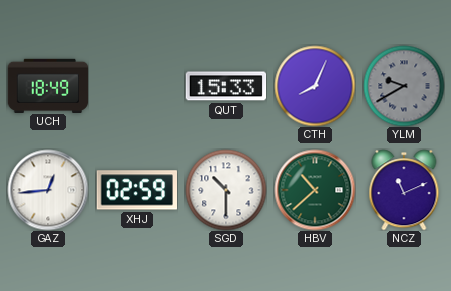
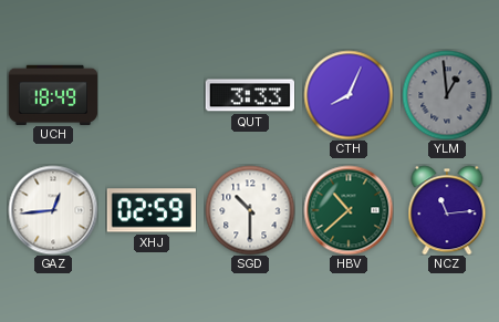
QUT: 15:33 -> 3:33
YLM: 9:40 -> 12:59
NCZ: 11:11 -> 11:14
